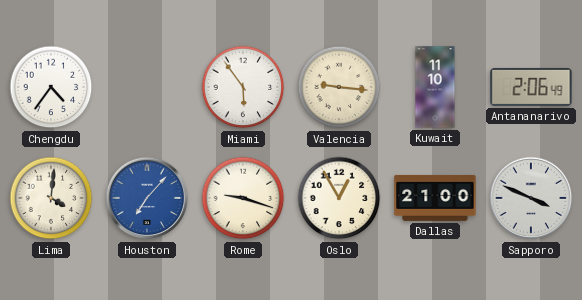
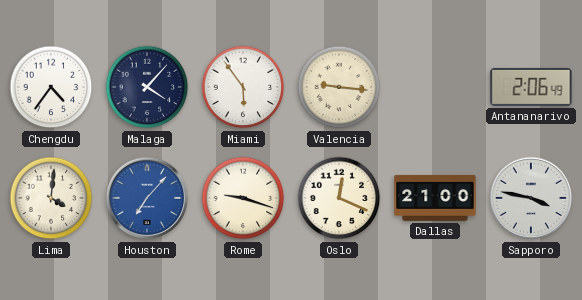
Malaga: none -> 4:07
Kuwait: 11:10 -> none
Oslo: 12:55 -> 12:19
Sapporo: 3:49 -> 3:47
